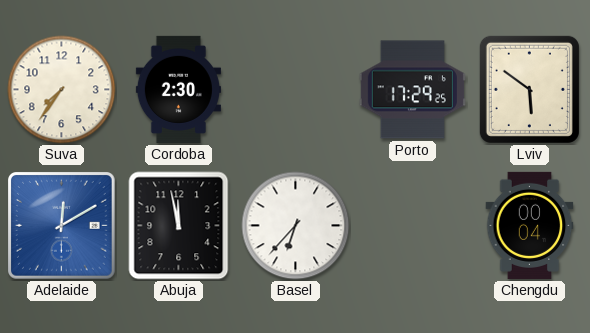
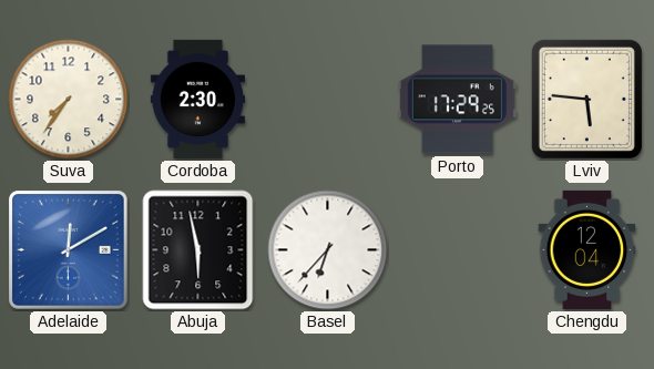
Lviv: 5:51 -> 5:46
Abuja: 11:58 -> 5:58
Chengdu: 00:04 -> 12:04
